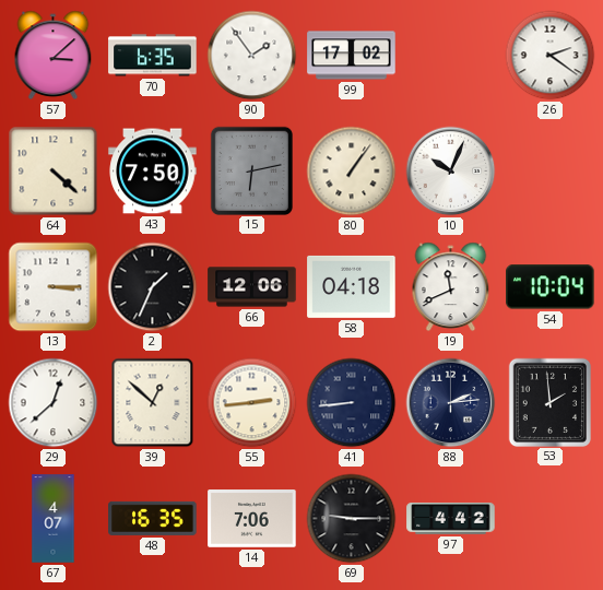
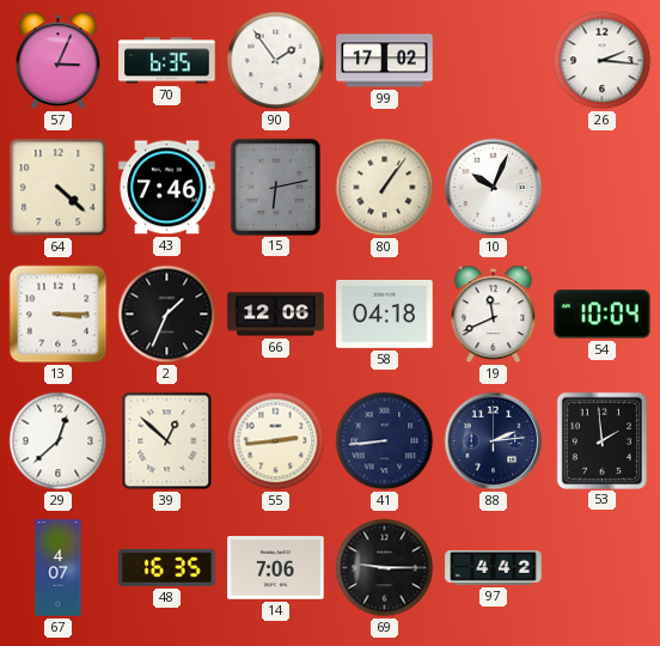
57: 3:08 -> 3:04
26: 2:21 -> 2:16
43: 7:50 -> 7:46
